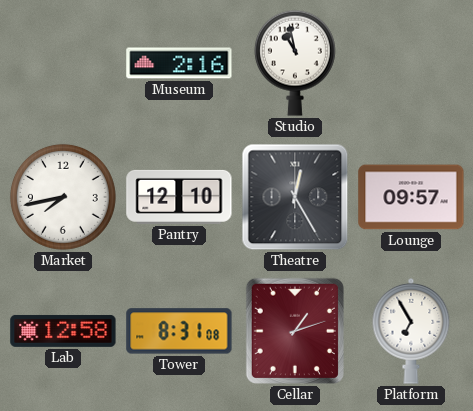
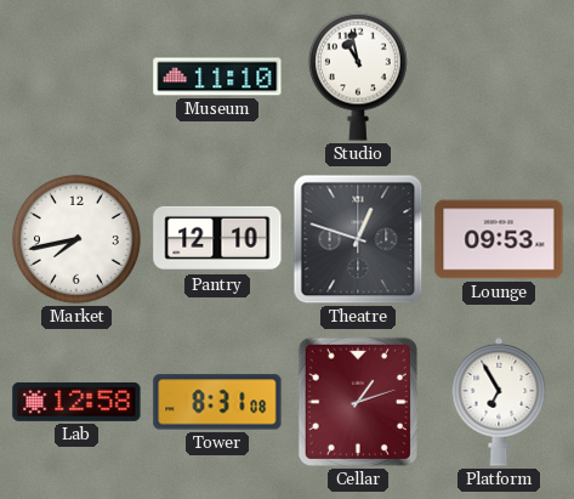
Museum: 2:16 -> 11:10
Theatre: 12:25 -> 12:48
Lounge: 09:57 -> 09:53
